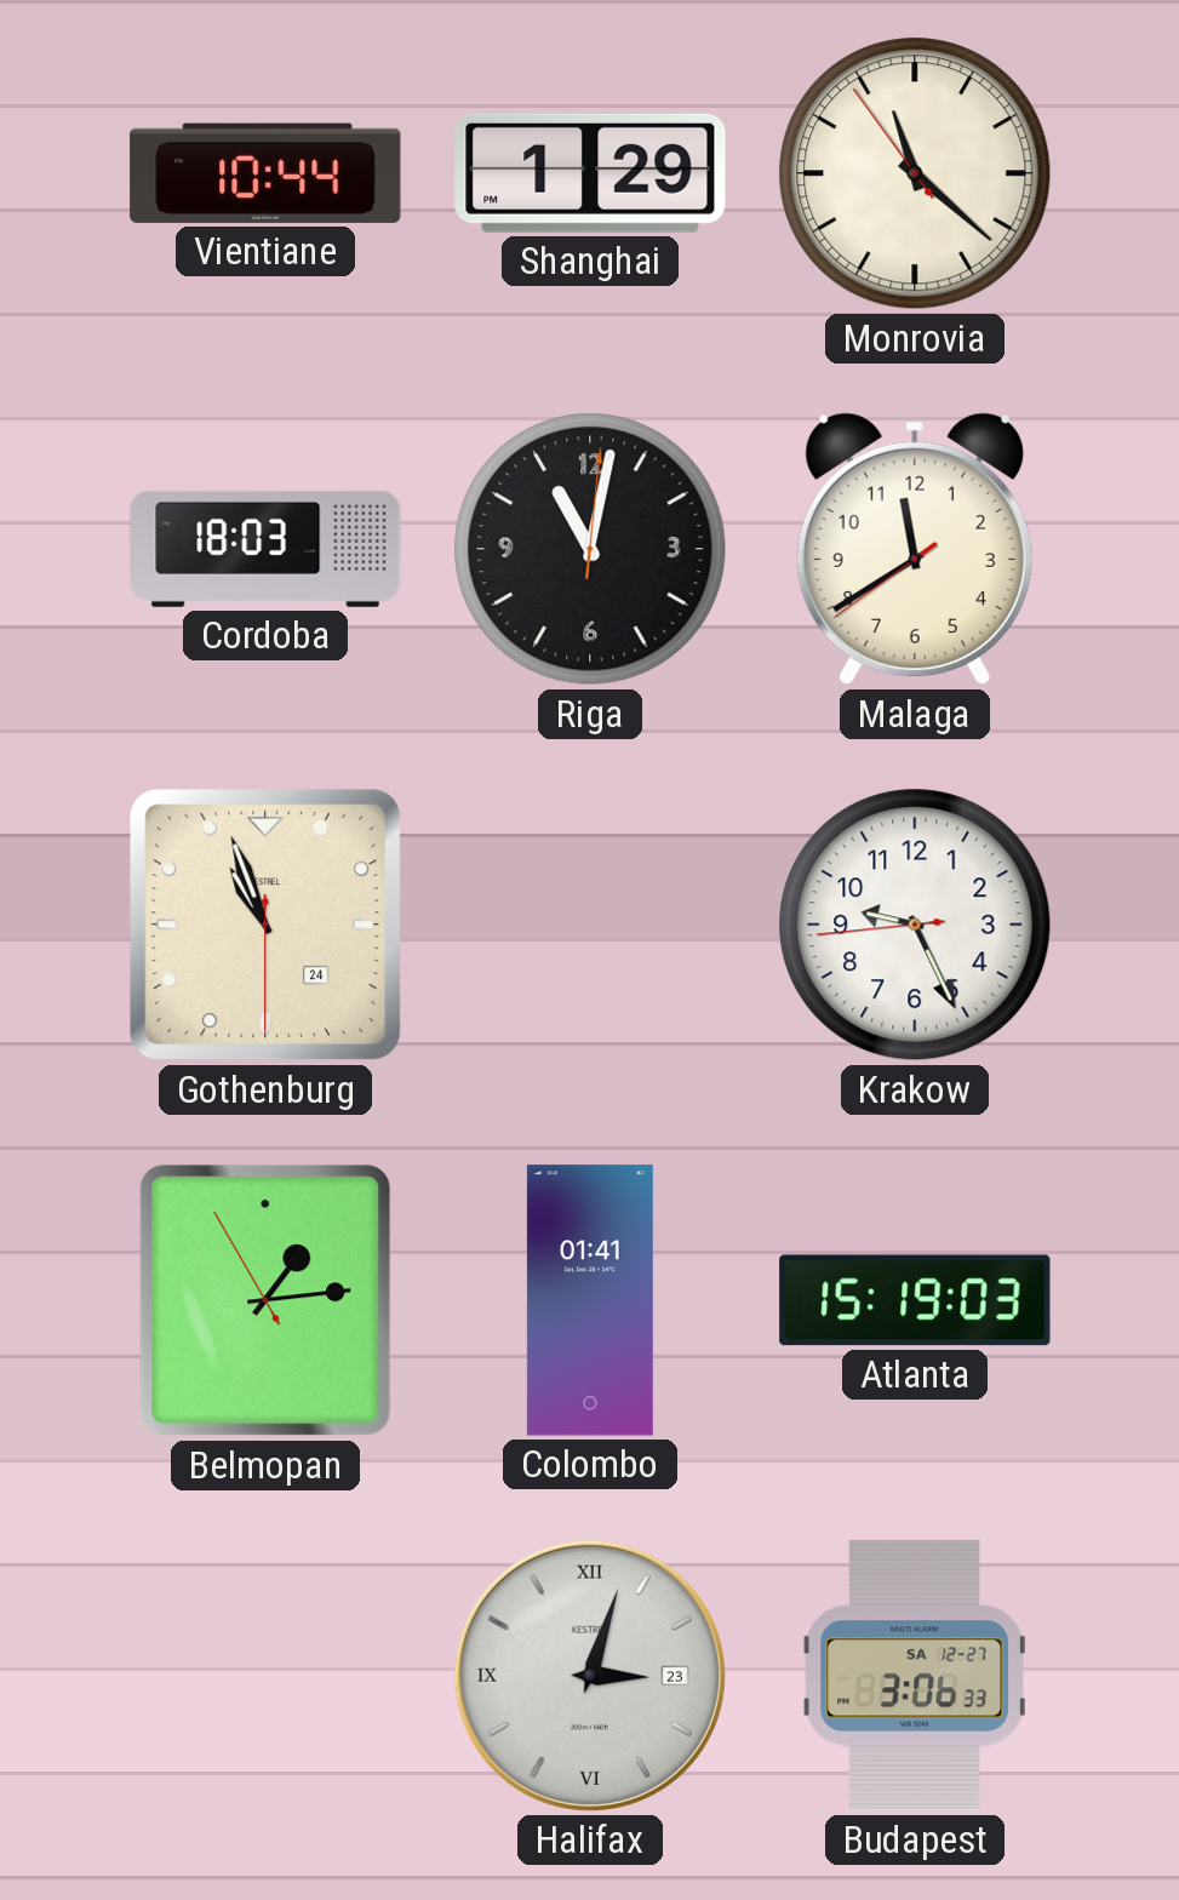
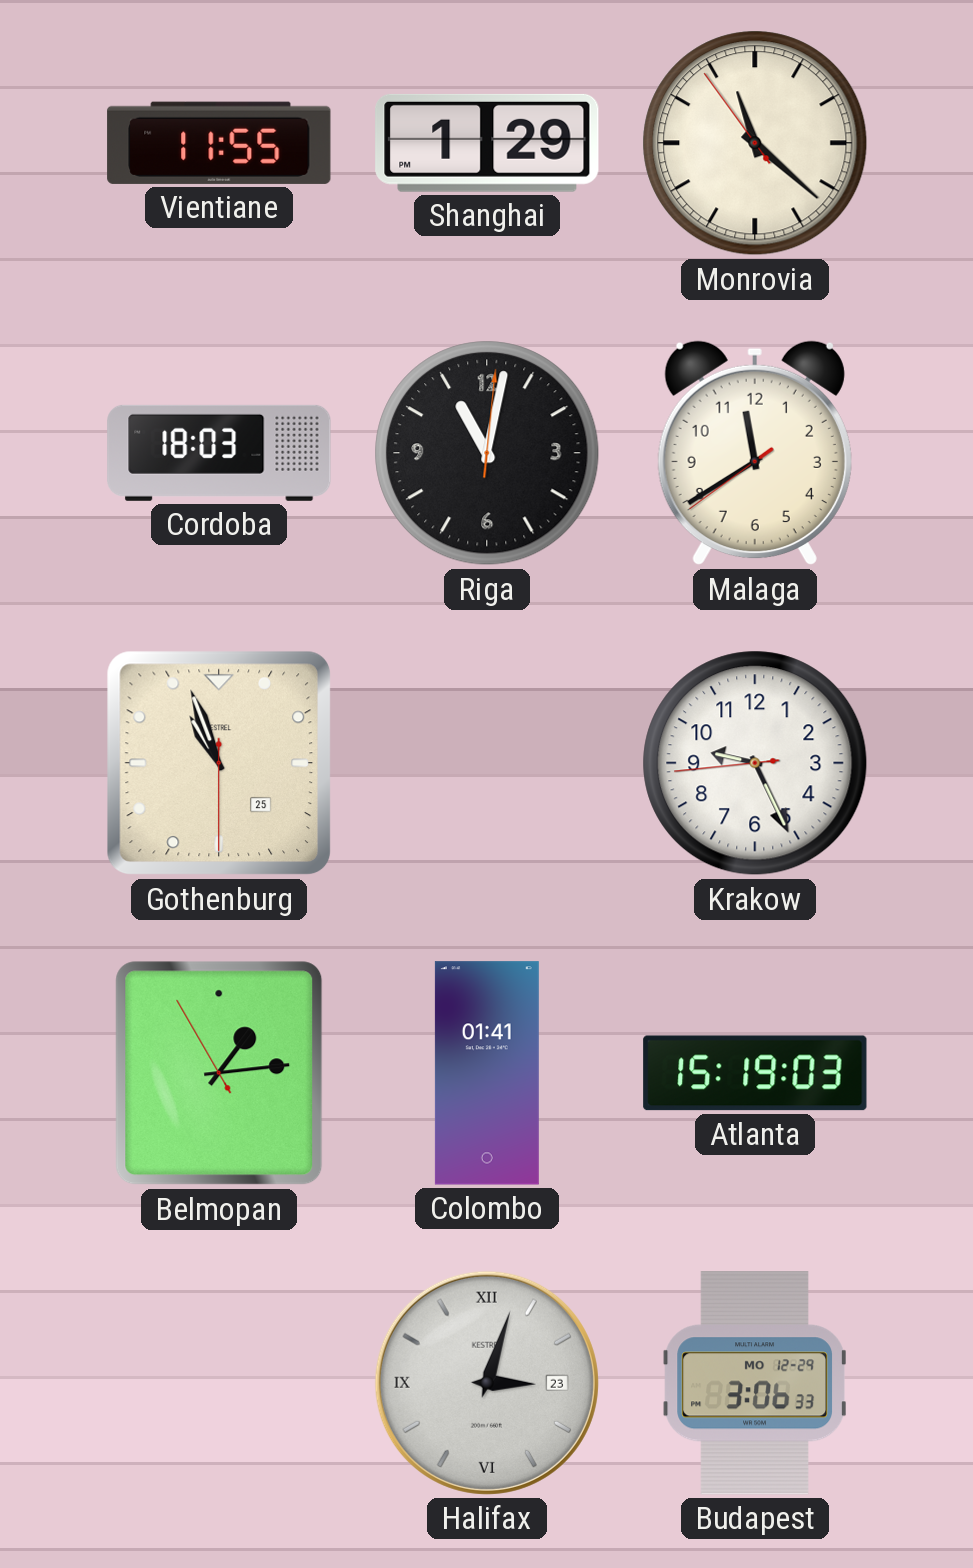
Vientiane: 10:44 -> 11:55
Gothenburg date: 24 -> 25
Budapest date: SA 12-27 -> MO 12-29
